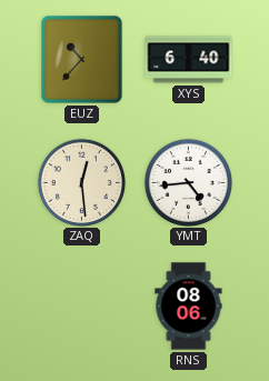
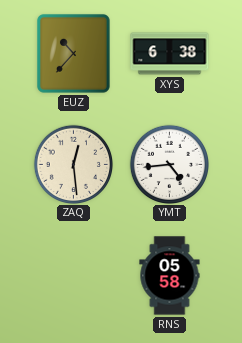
XYS: 6:40 -> 6:38
RNS: 08:06 -> 05:58
